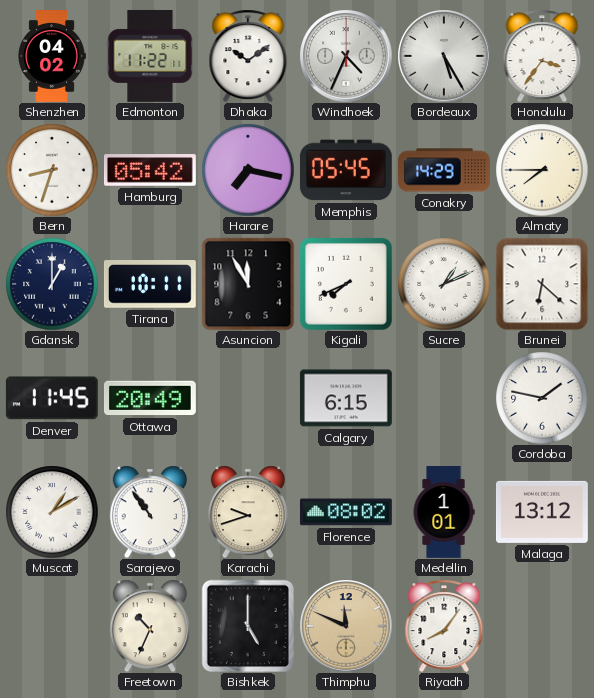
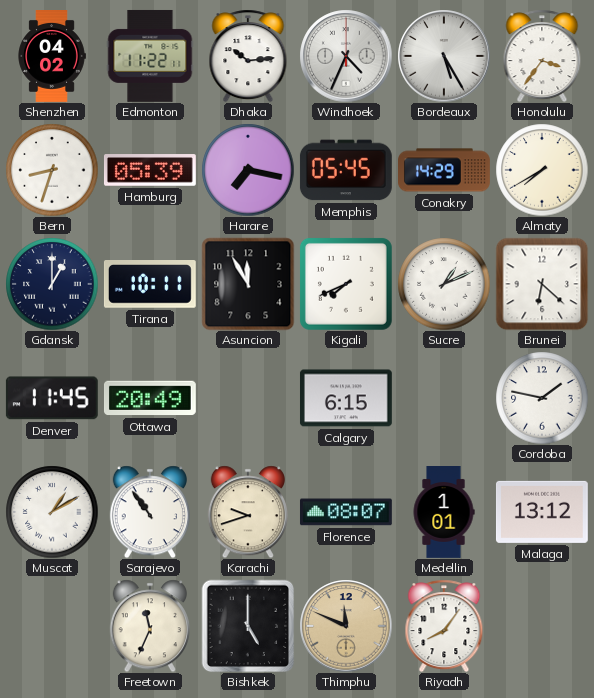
Dhaka: 10:09 -> 10:14
Hamburg: 05:42 -> 05:39
Almaty: 7:45 -> 7:40
Florence: 08:02 -> 08:07
Freetown: 10:34 -> 11:34
